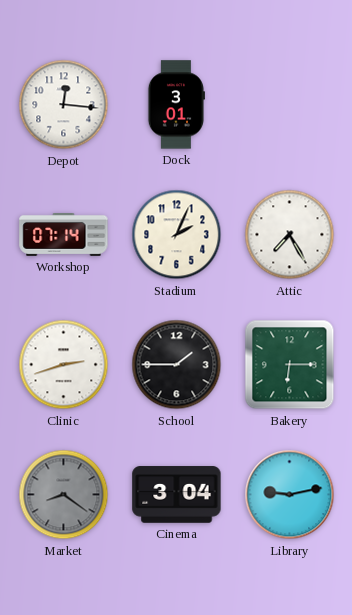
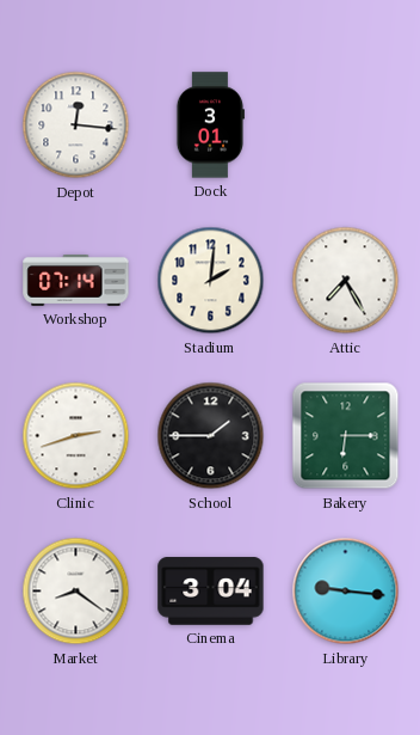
Stadium: 2:04 -> 2:01
Market dial: grey -> white
Library: 9:13 -> 9:16
